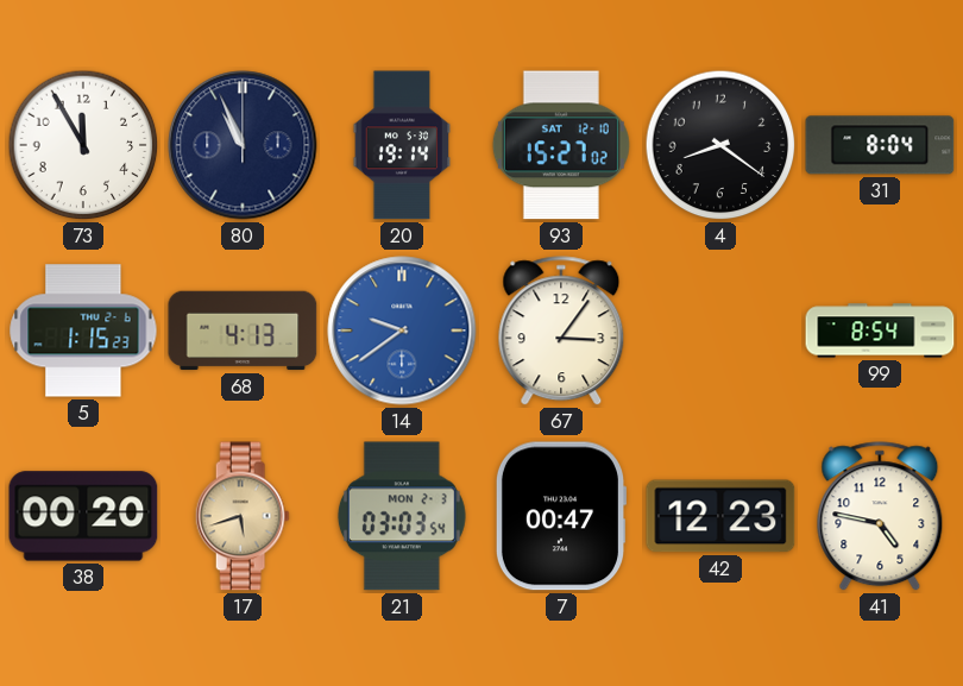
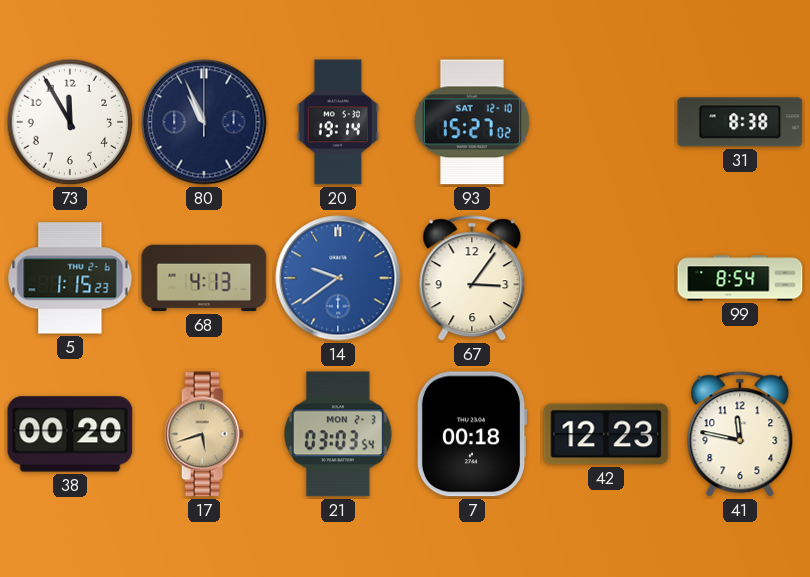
4: 8:21 -> none
31: 8:04 -> 8:38
7: 00:47 -> 00:18
41: 4:47 -> 11:47
